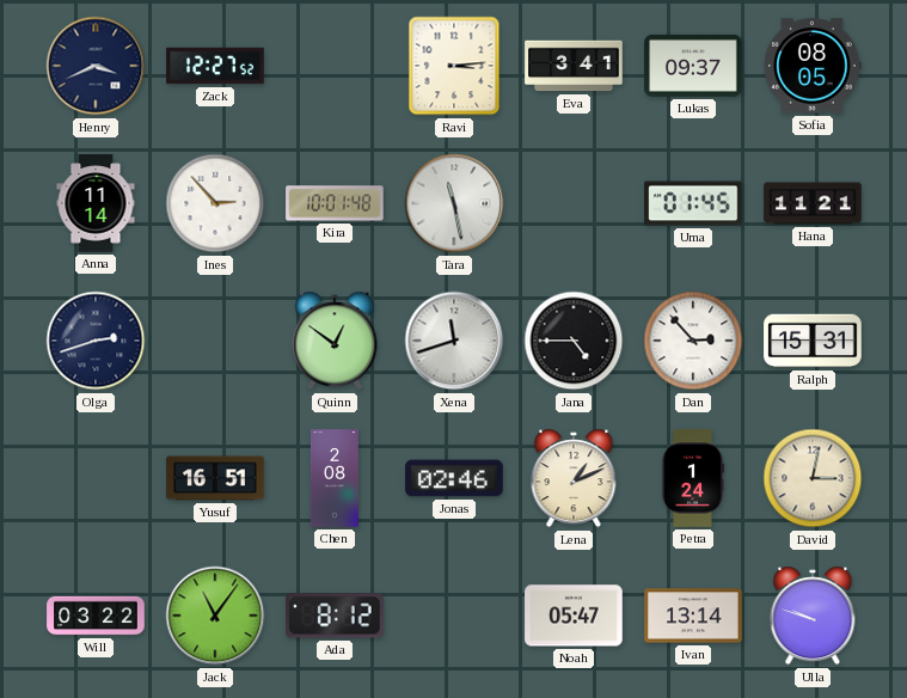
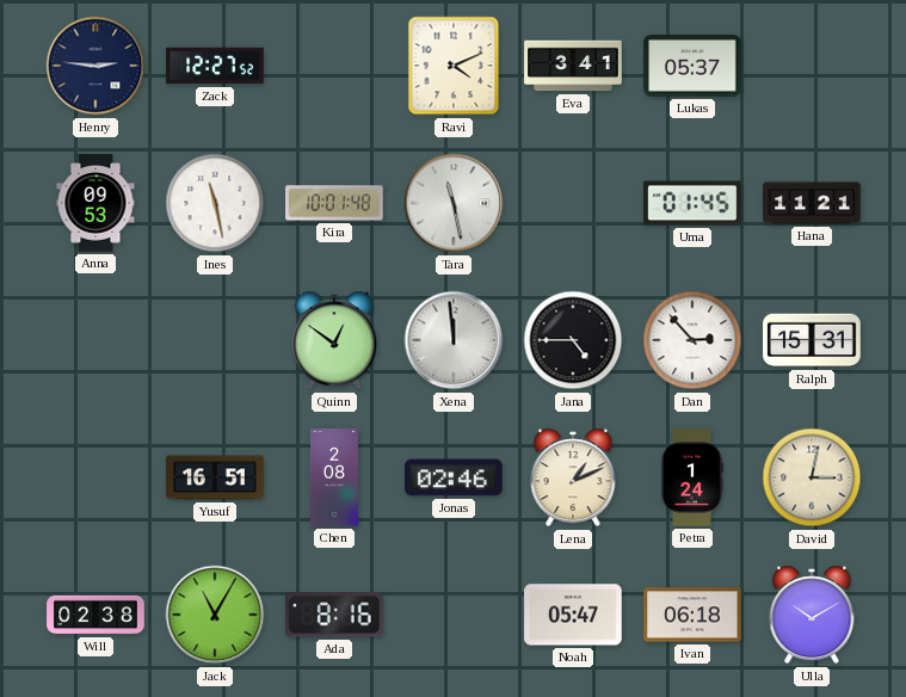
Henry: 3:41 -> 2:46
Ravi: 3:14 -> 4:11
Lukas: 09:37 -> 05:37
Sofia: 08:05 -> none
Anna: 11:14 -> 09:53
Ines: 2:53 -> 11:28
Olga: 2:42 -> none
Xena: 11:42 -> 11:59
Will: 03:22 -> 02:38
Jack: 11:06 -> 11:05
Ada: 8:12 -> 8:16
Ivan: 13:14 -> 06:18
Ulla: 9:48 -> 10:10
